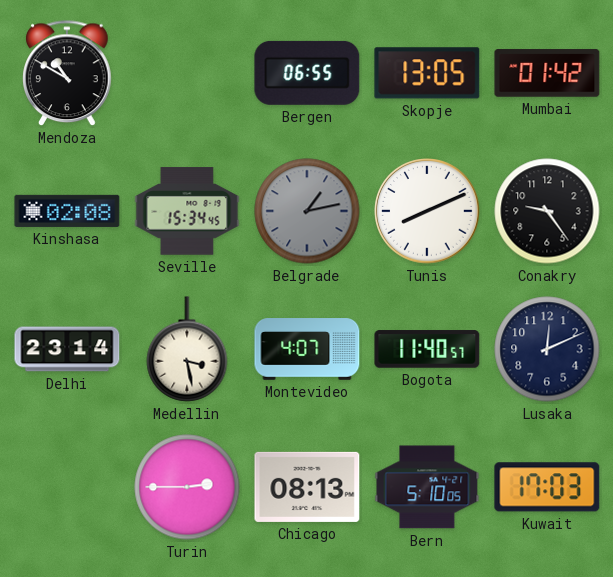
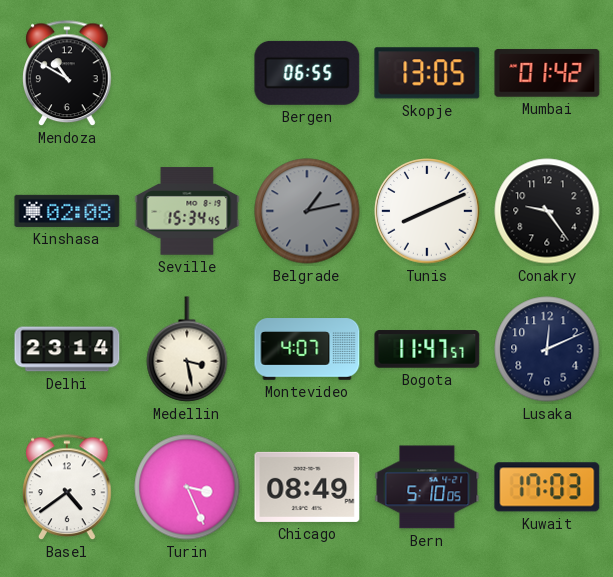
Bogota: 11:40 -> 11:47
Basel: none -> 4:39
Turin: 2:45 -> 3:26
Chicago: 08:13 -> 08:49
